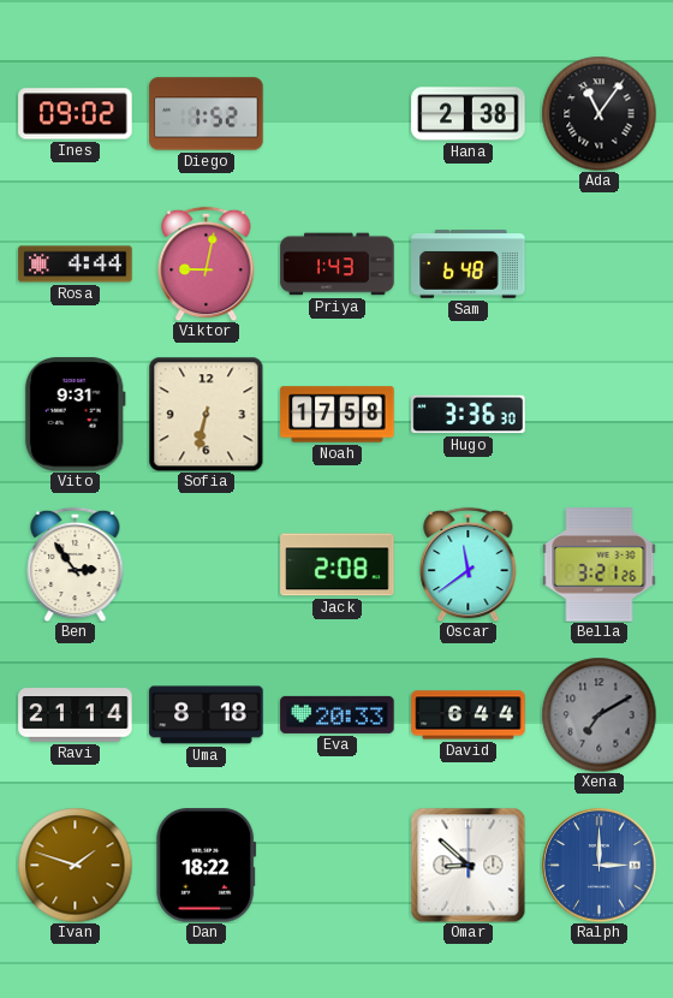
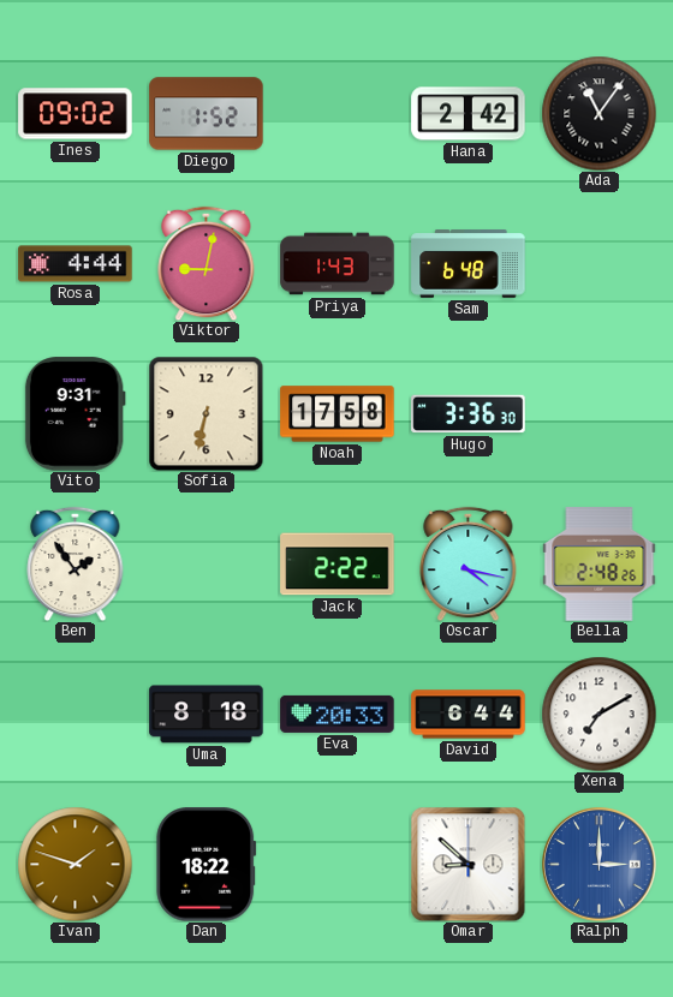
Hana: 2:38 -> 2:42
Ben: 2:54 -> 1:54
Jack: 2:08 -> 2:22
Oscar: 11:39 -> 4:17
Bella: 3:21 -> 2:48
Ravi: 21:14 -> none
Xena dial: grey -> white
